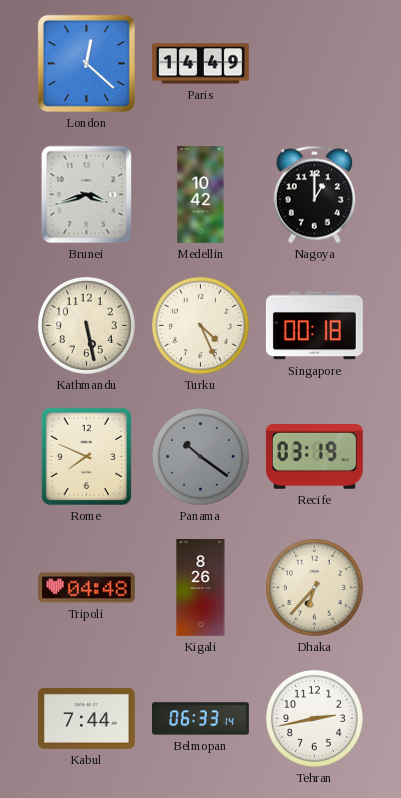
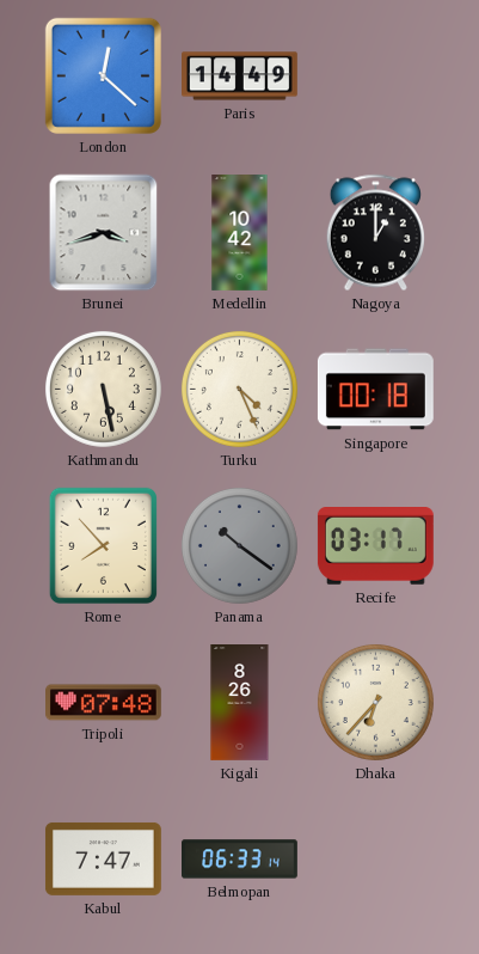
Rome: 7:49 -> 7:53
Recife: 03:19 -> 03:17
Tripoli: 04:48 -> 07:48
Kabul: 7:44 -> 7:47
Tehran: 2:43 -> none
